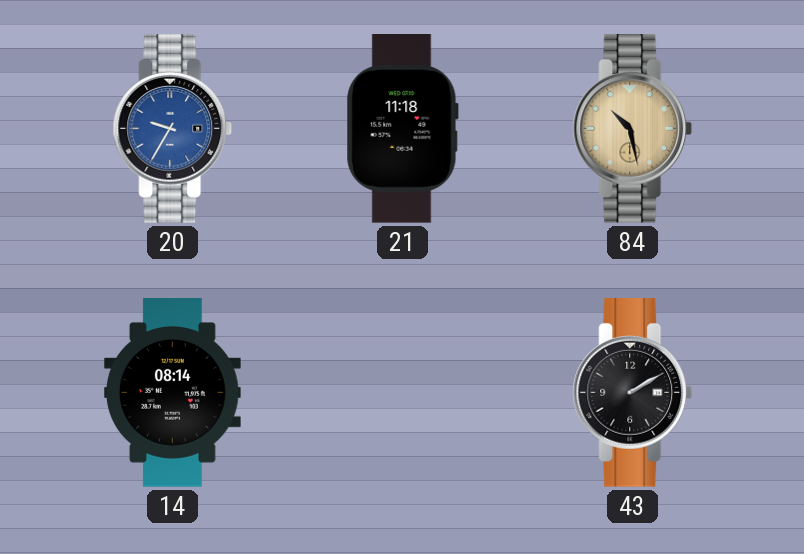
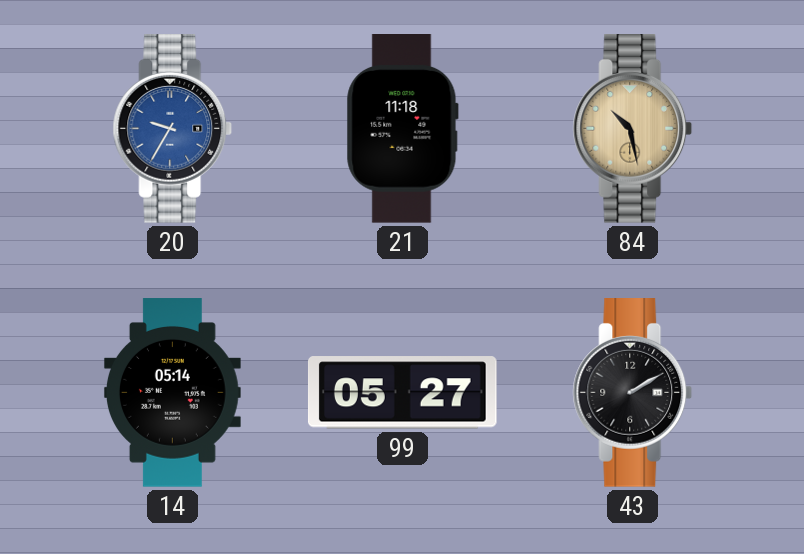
14: 08:14 -> 05:14
99: none -> 05:27
